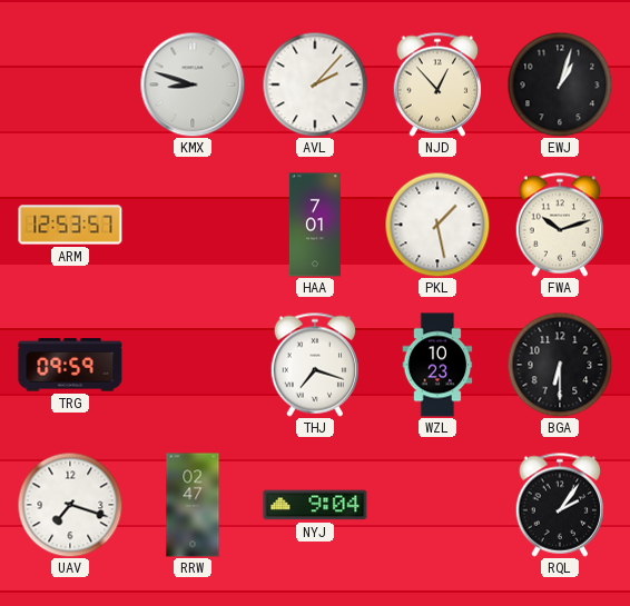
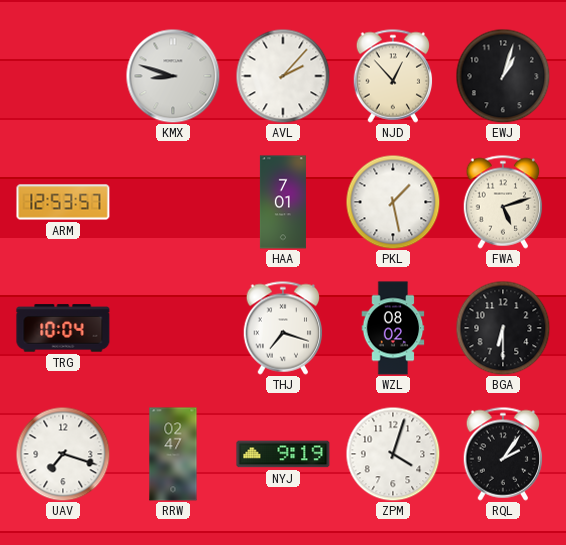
FWA: 10:12 -> 5:12
TRG: 09:59 -> 10:04
WZL: 10:23 -> 08:02
NYJ: 9:04 -> 9:19
ZPM: none -> 4:03
